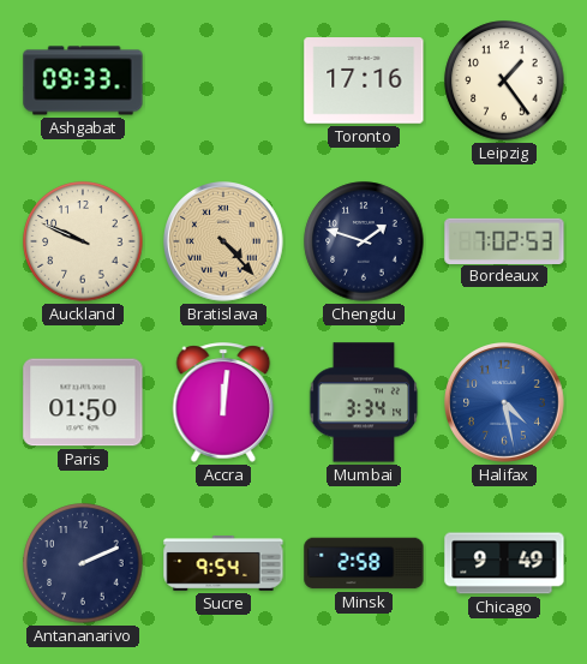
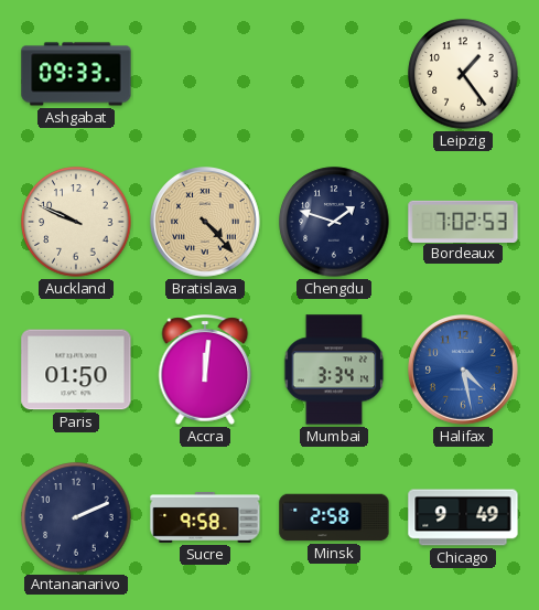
Toronto: 17:16 -> none
Sucre: 9:54 -> 9:58
